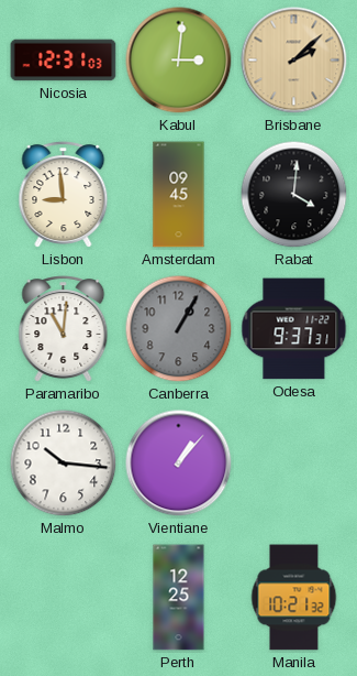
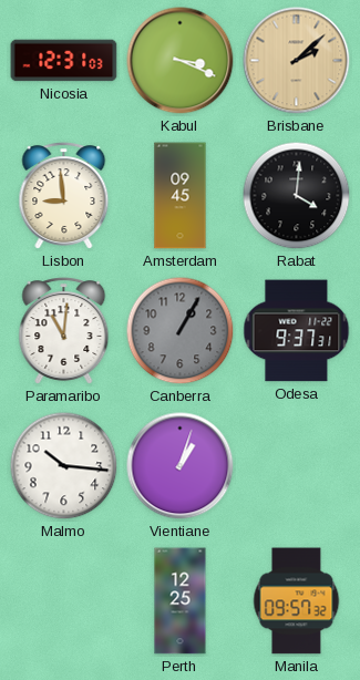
Kabul: 3:01 -> 3:19
Vientiane: 1:07 -> 1:03
Manila: 10:21 -> 09:57
